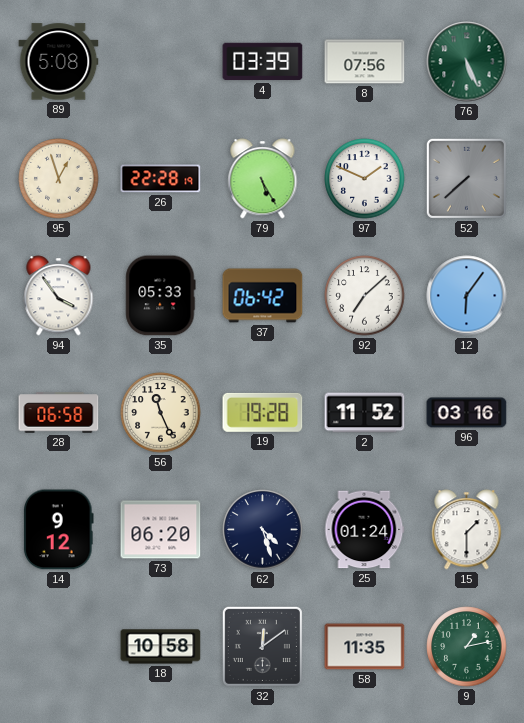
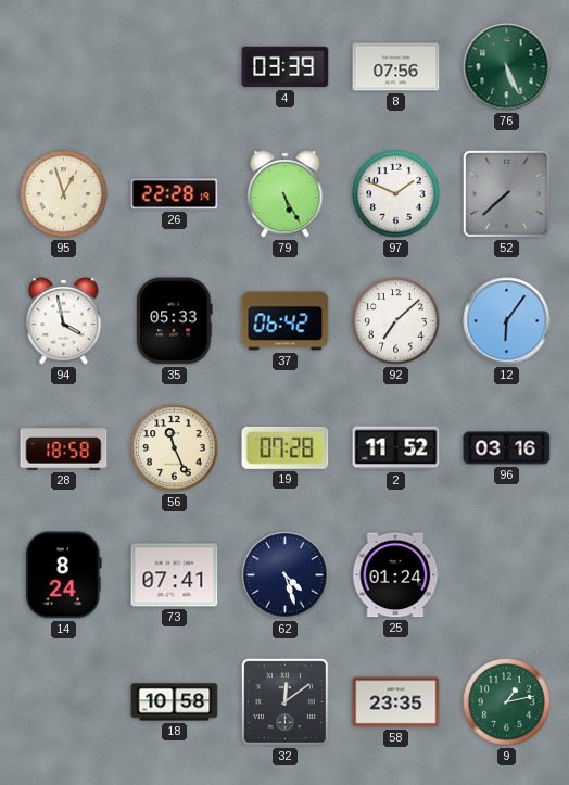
89: 5:08 -> none
94: 3:54 -> 3:58
28: 06:58 -> 18:58
19: 19:28 -> 07:28
14: 9:12 -> 8:24
73: 06:20 -> 07:41
15: 1:30 -> none
58: 11:35 -> 23:35
